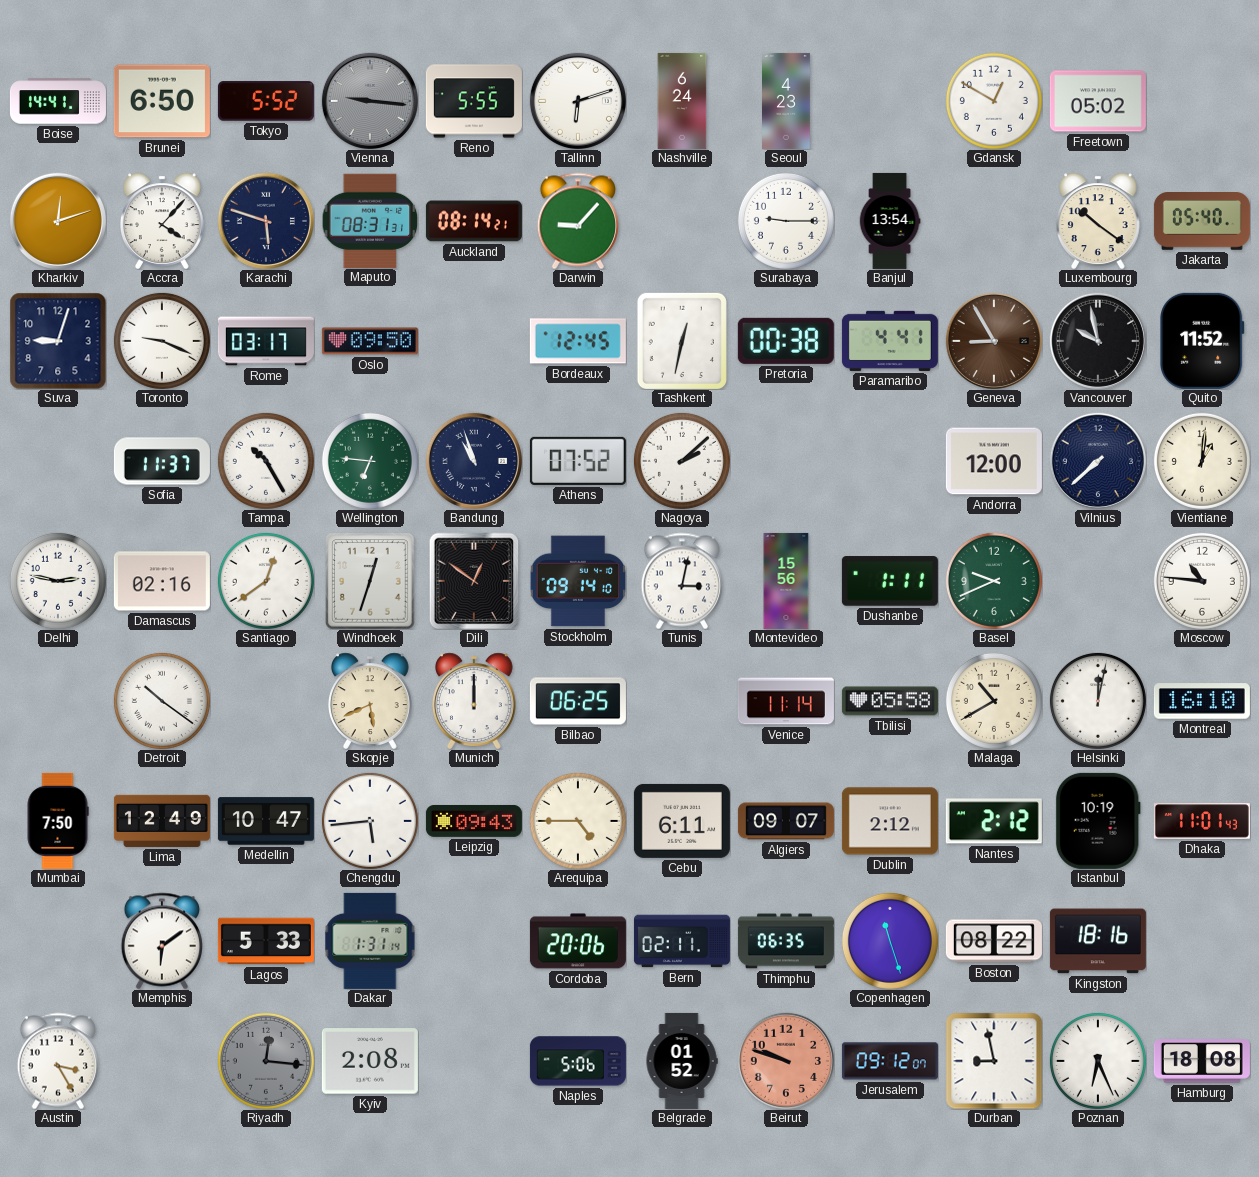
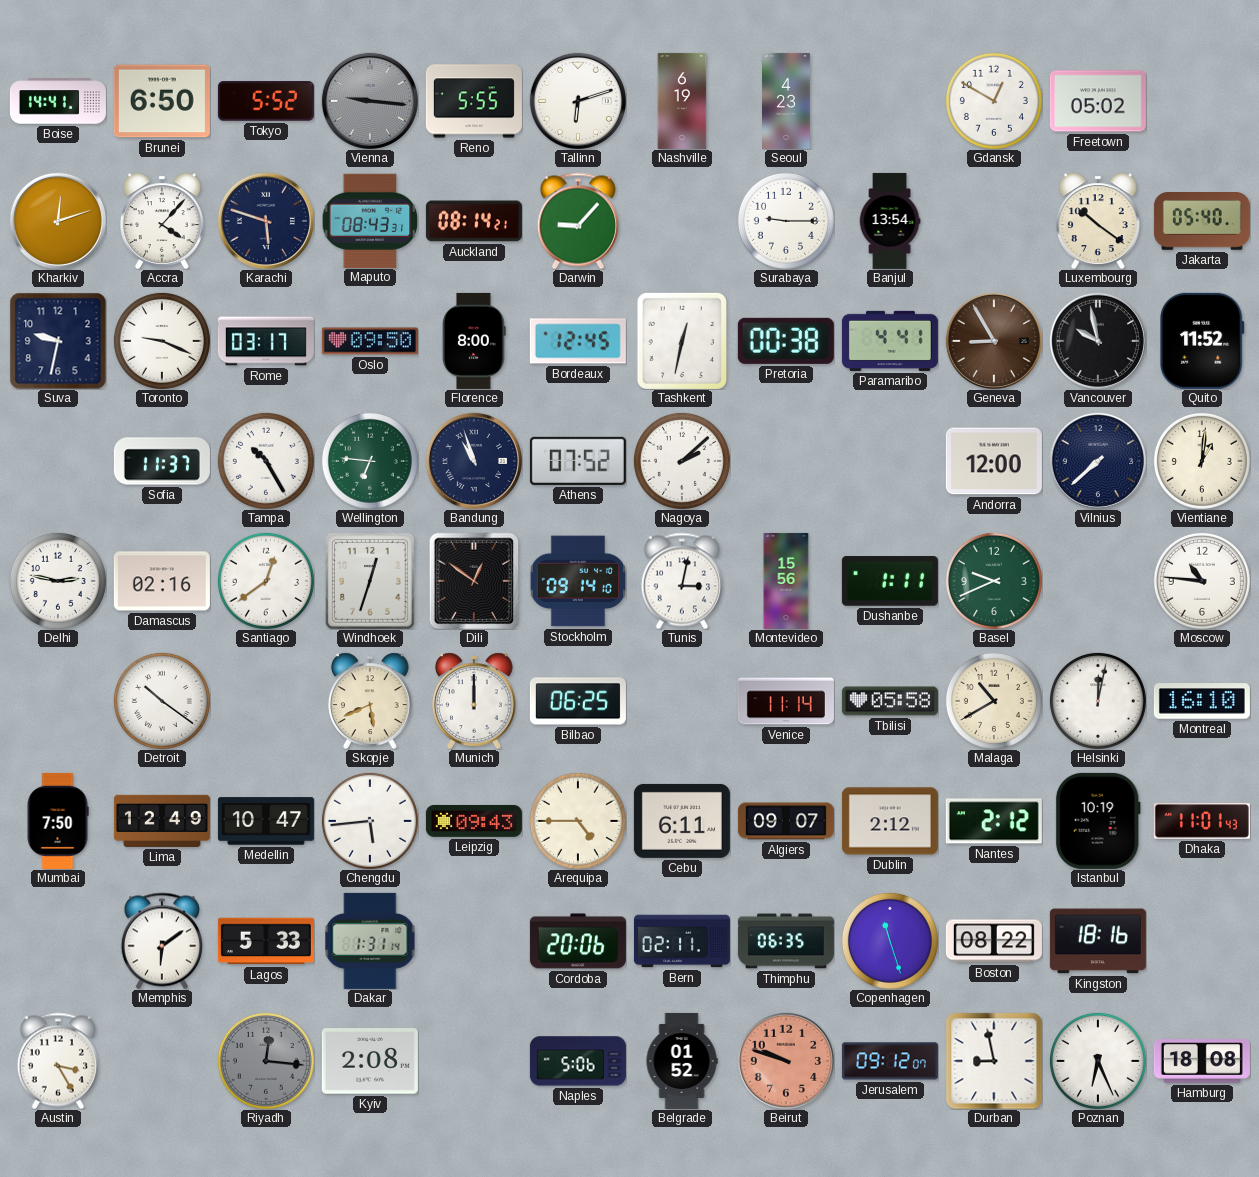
Nashville: 6:24 -> 6:19
Maputo: 08:31 -> 08:43
Suva: 9:03 -> 9:32
Florence: none -> 8:00
